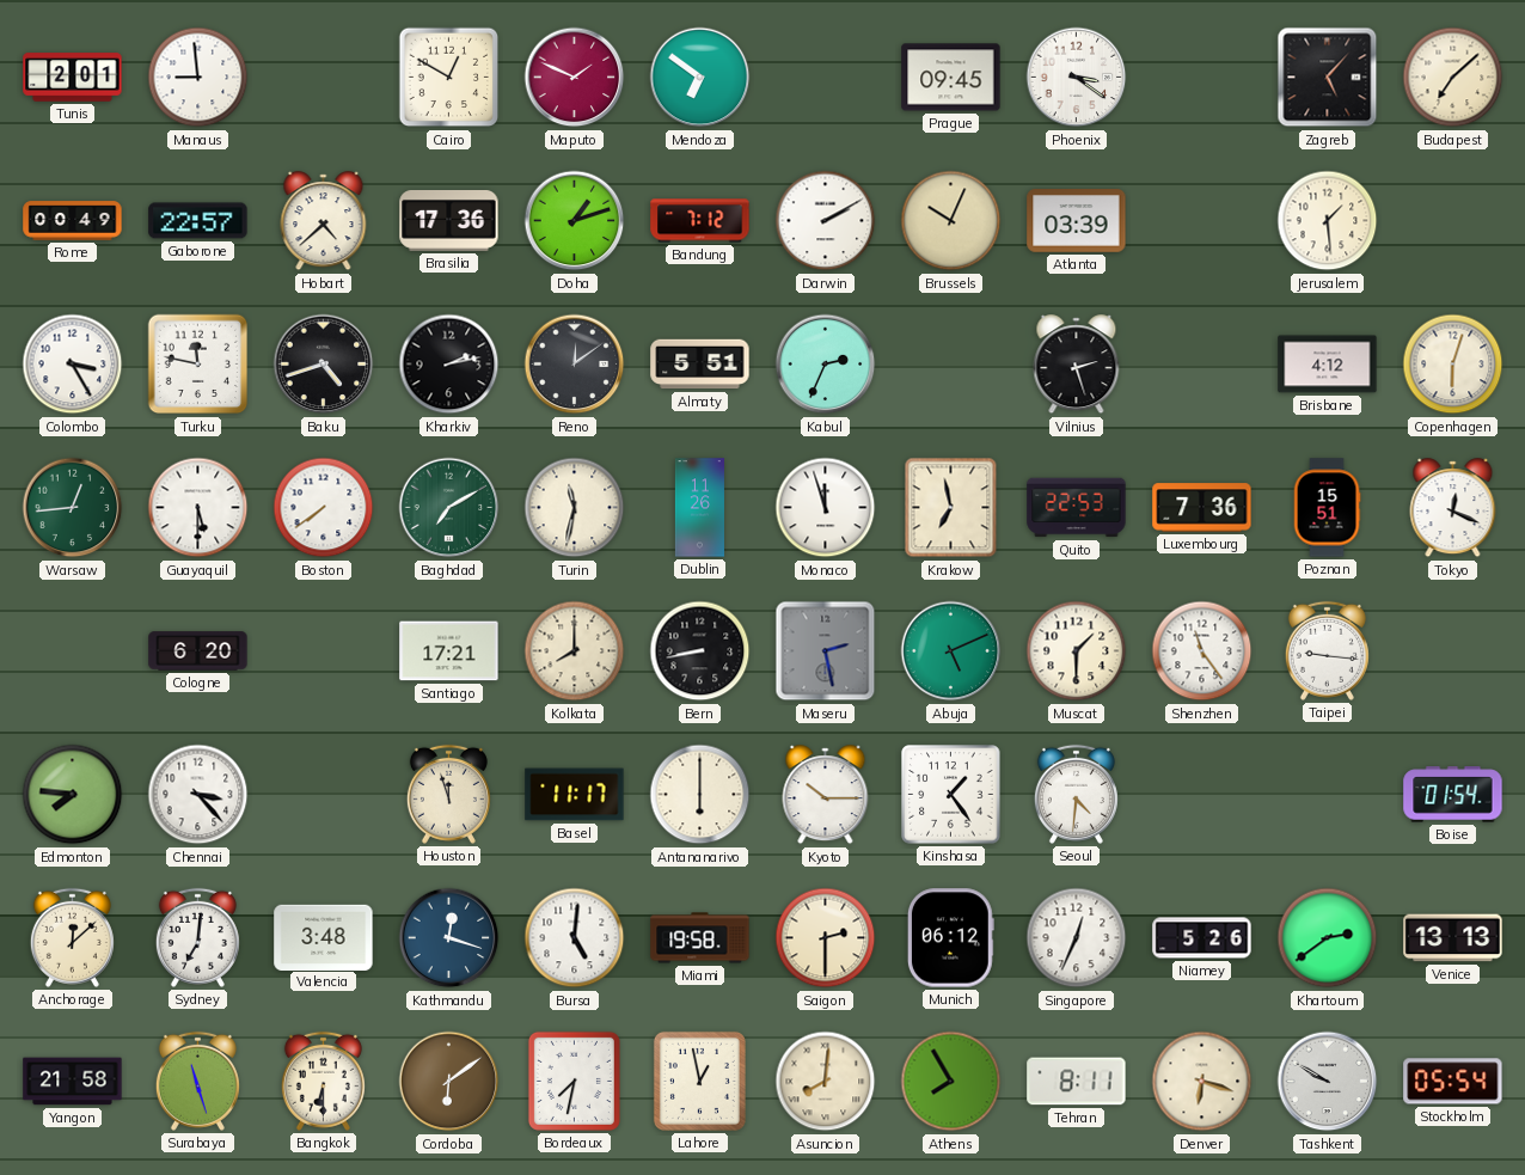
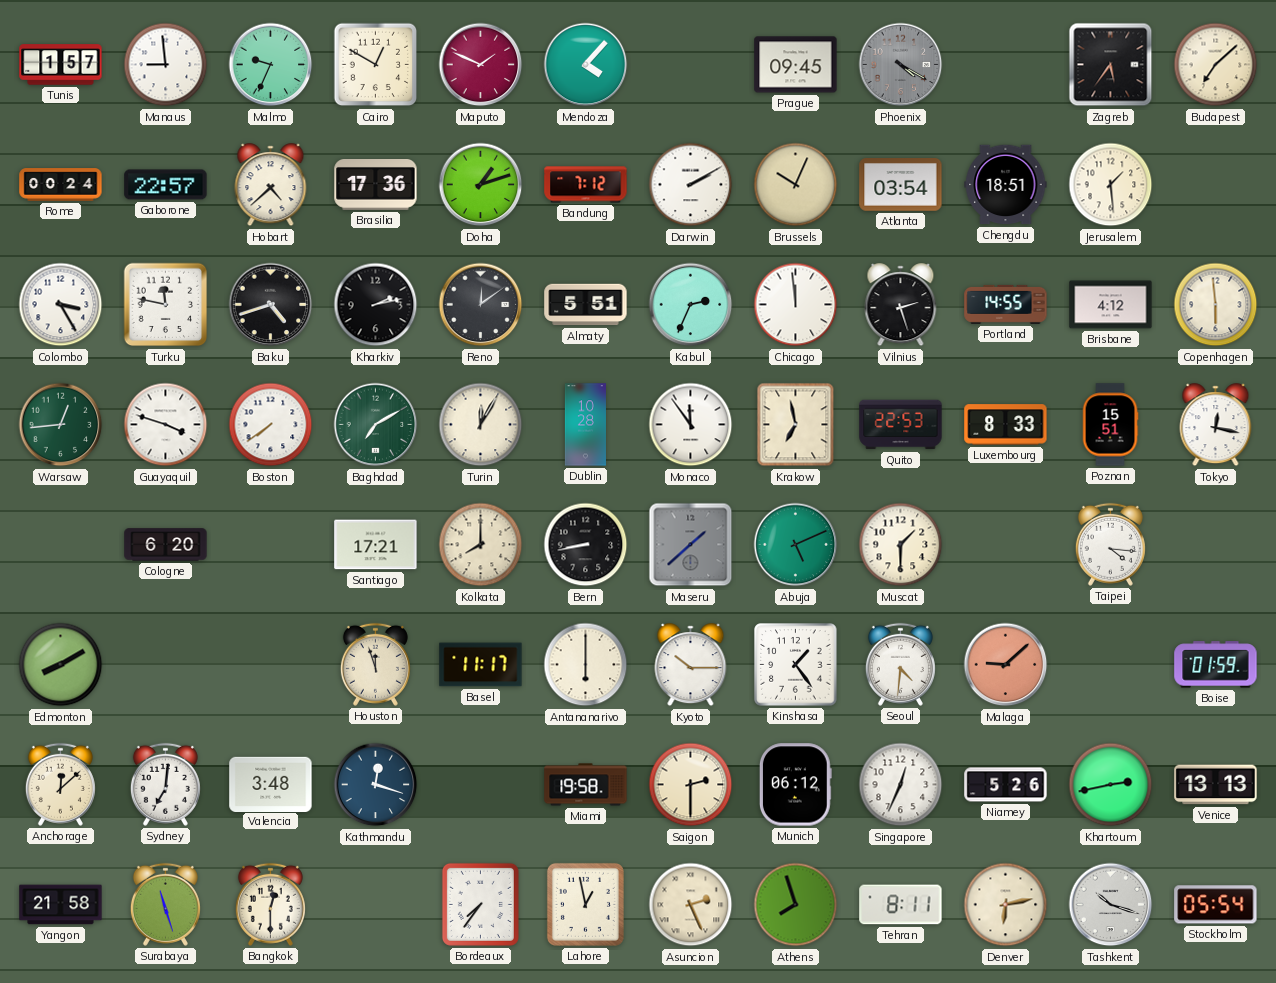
Tunis: 2:01 -> 1:57
Malmo: none -> 9:34
Mendoza: 6:51 -> 4:07
Phoenix: 3:21 -> 4:20
Phoenix dial: white -> grey
Zagreb: 5:07 -> 5:36
Rome: 00:49 -> 00:24
Atlanta: 03:39 -> 03:54
Chengdu: none -> 18:51
Chicago: none -> 11:59
Portland: none -> 14:55
Copenhagen: 6:03 -> 5:59
Guayaquil: 5:30 -> 3:48
Turin: 11:32 -> 12:05
Dublin: 11:26 -> 10:28
Monaco: 11:57 -> 11:54
Luxembourg: 7:36 -> 8:33
Tokyo: 12:19 -> 12:17
Maseru: 2:28 -> 1:38
Shenzhen: 11:24 -> none
Taipei: 9:16 -> 4:16
Edmonton: 7:46 -> 8:10
Chennai: 3:23 -> none
Malaga: none -> 9:08
Boise: 01:54 -> 01:59
Bursa: 5:01 -> none
Khartoum: 2:39 -> 2:43
Bangkok: 6:30 -> 12:30
Cordoba: 6:09 -> none
Bordeaux: 7:32 -> 7:36
Asuncion: 8:01 -> 2:26
Athens: 7:55 -> 7:57
Denver: 6:18 -> 6:13
Tashkent: 9:50 -> 10:18
